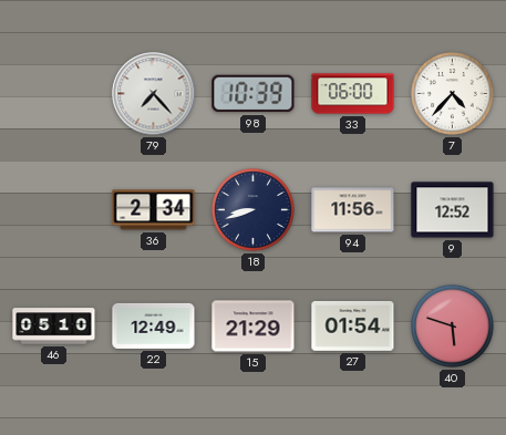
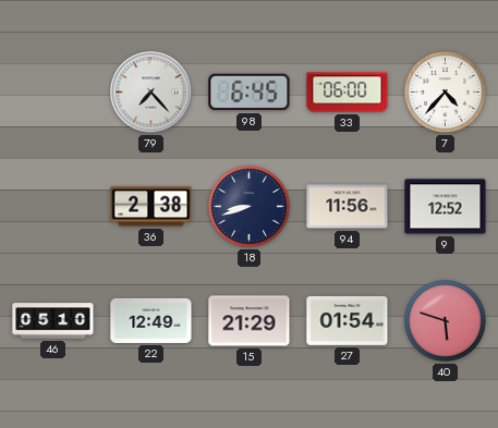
98: 10:39 -> 6:45
36: 2:34 -> 2:38
